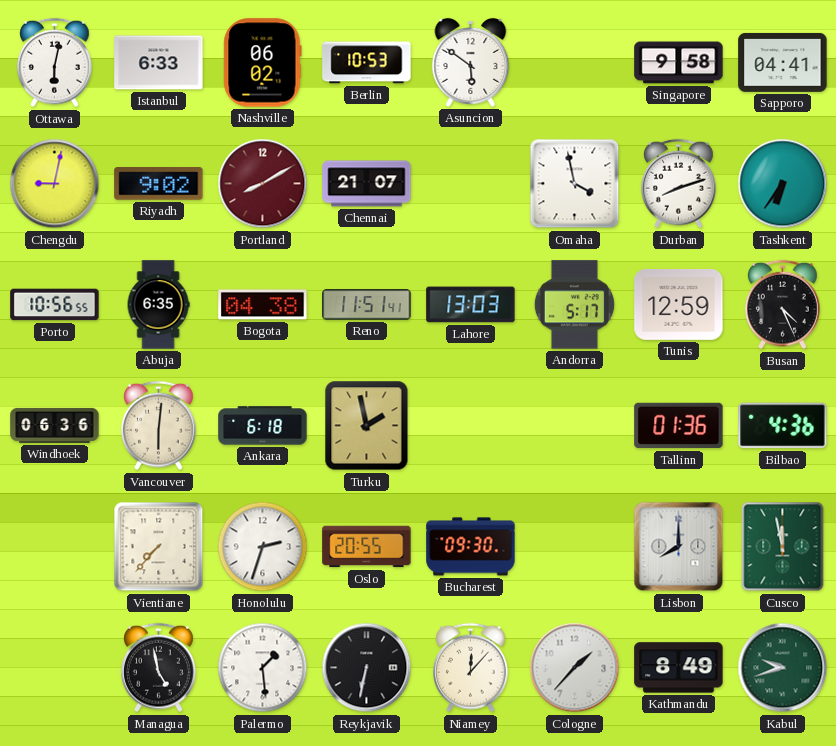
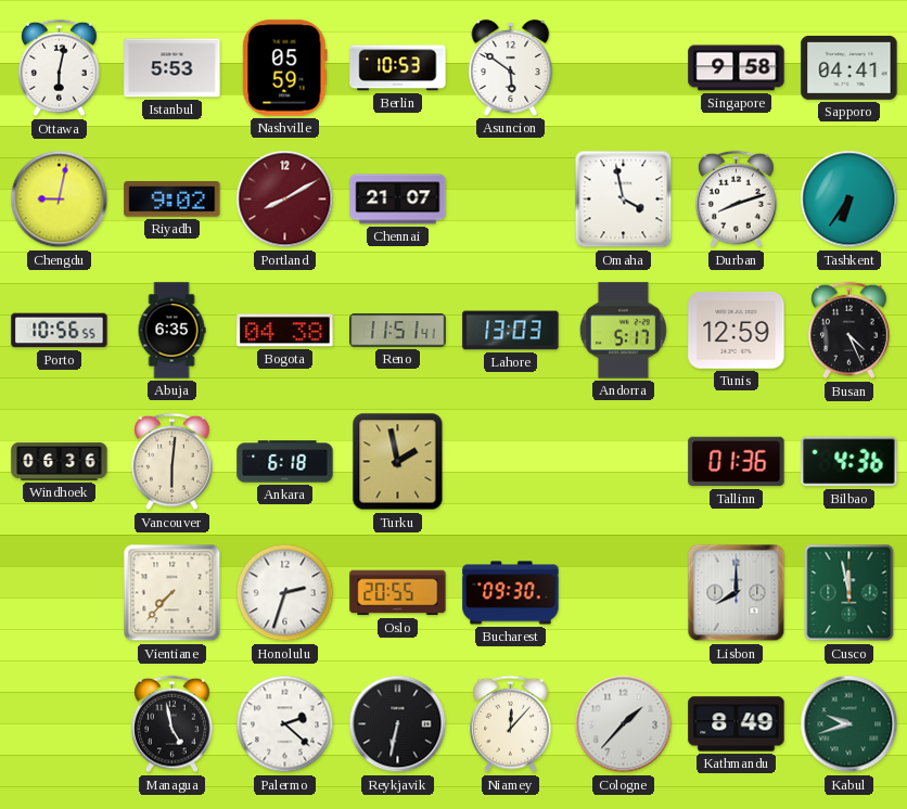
Istanbul: 6:33 -> 5:53
Nashville: 06:02 -> 05:59
Palermo: 1:29 -> 2:22
